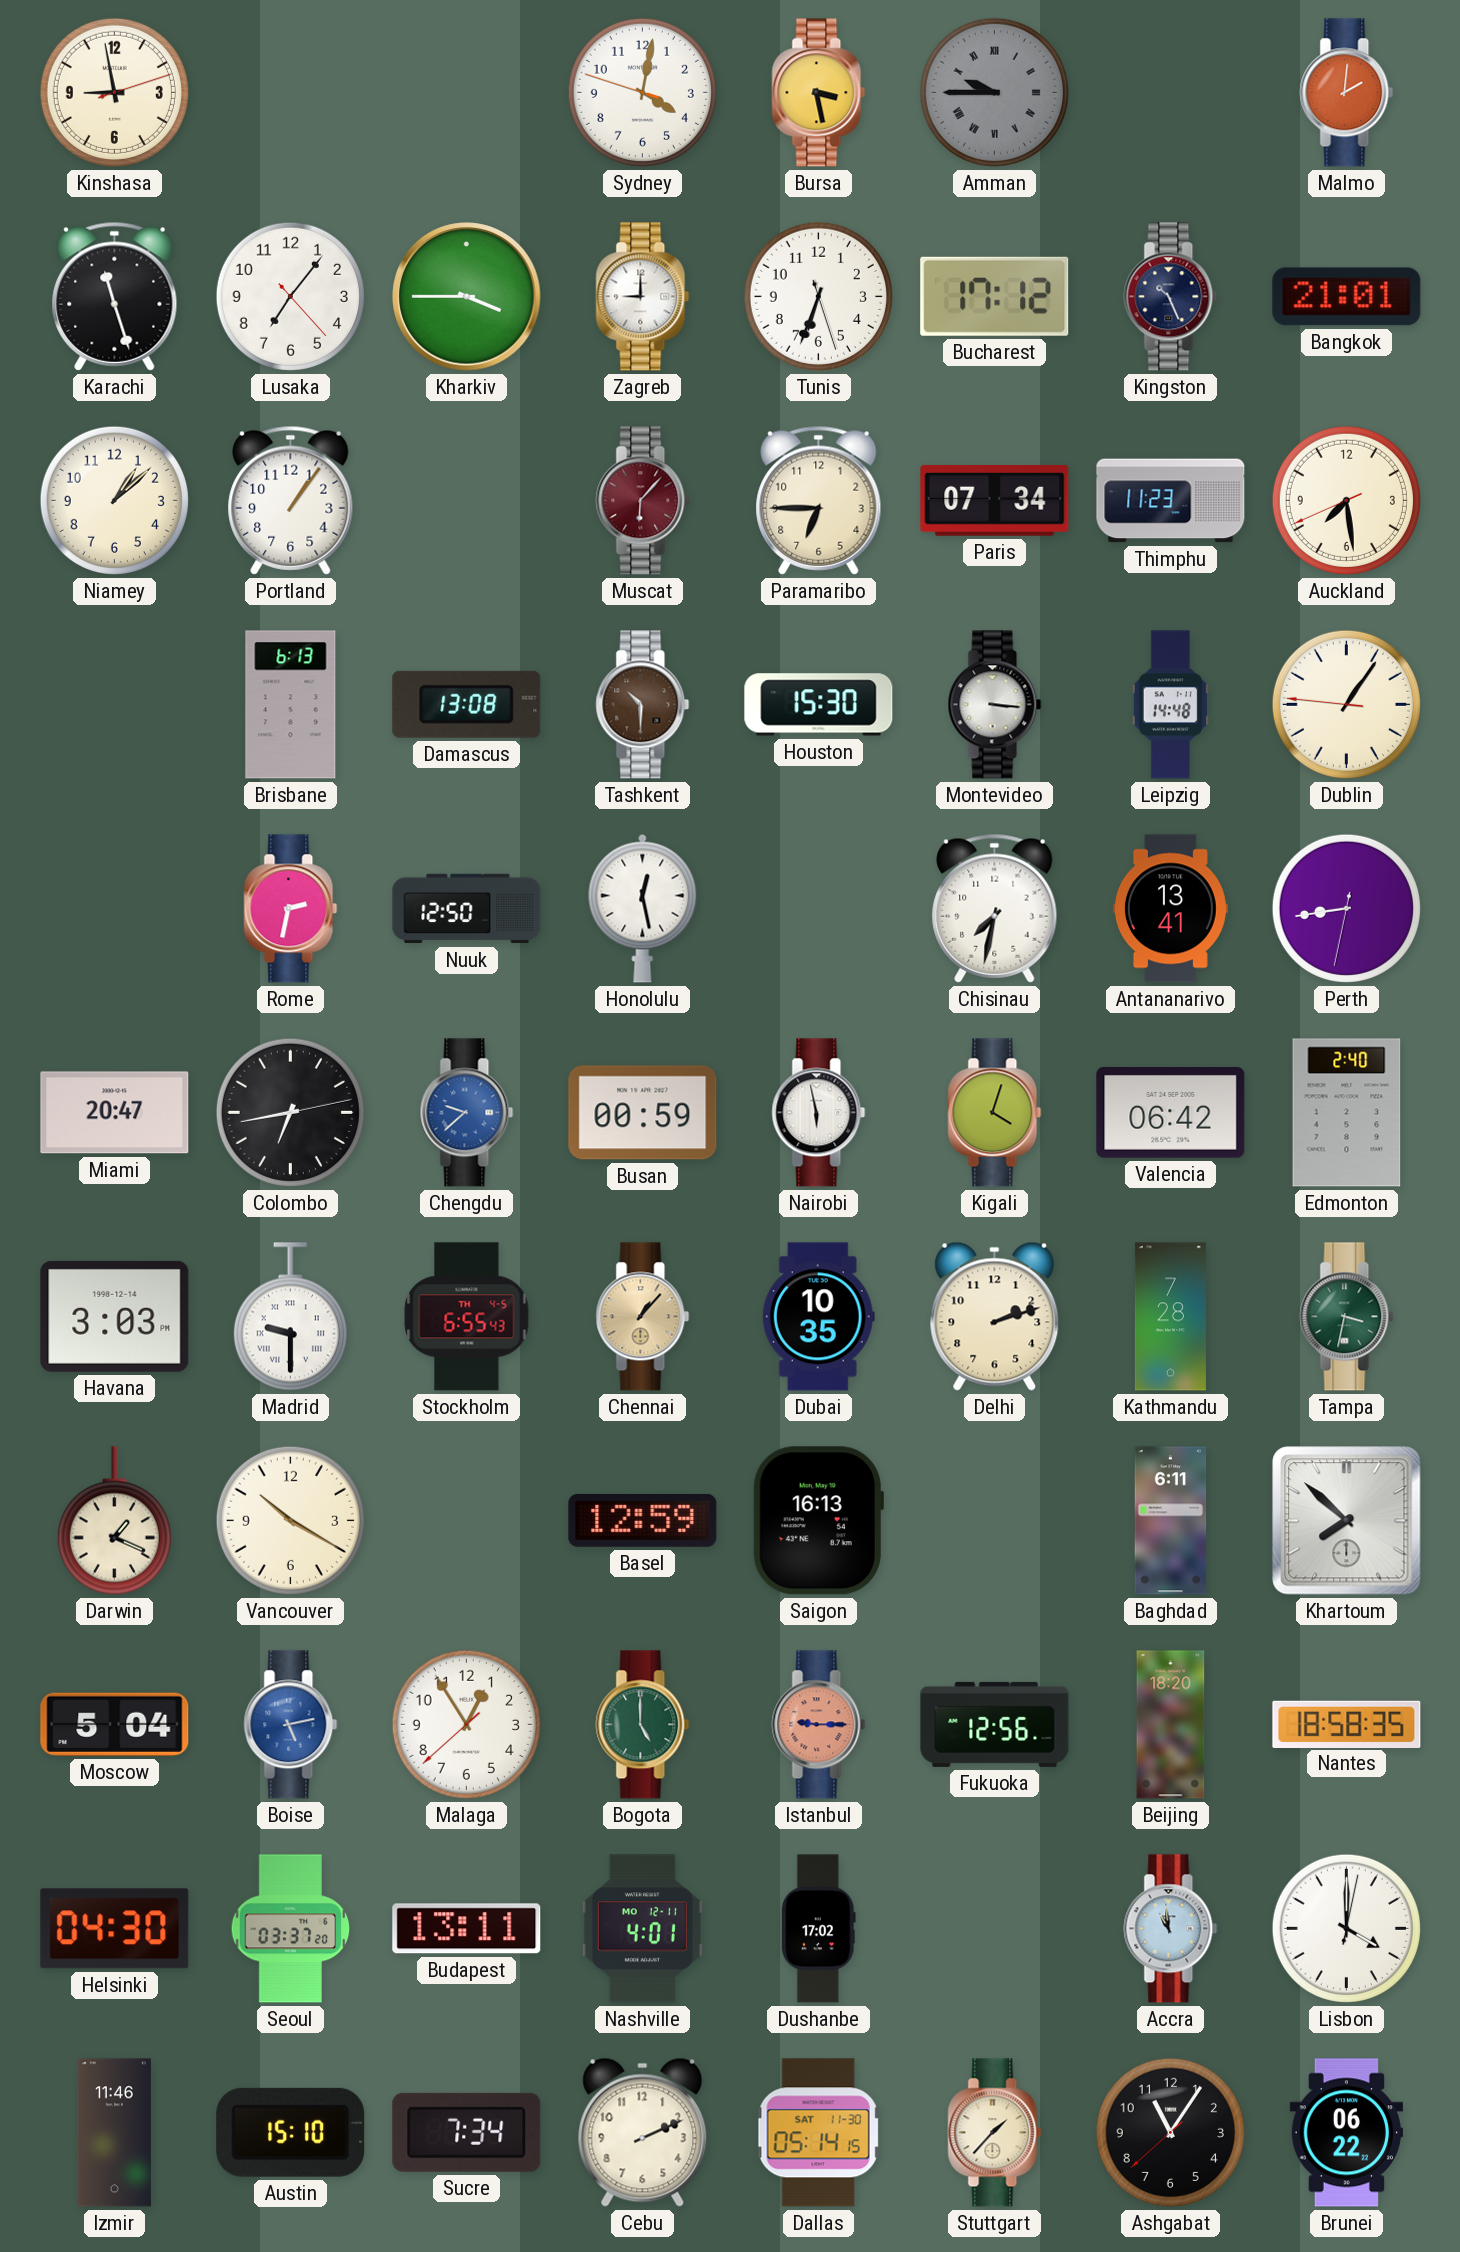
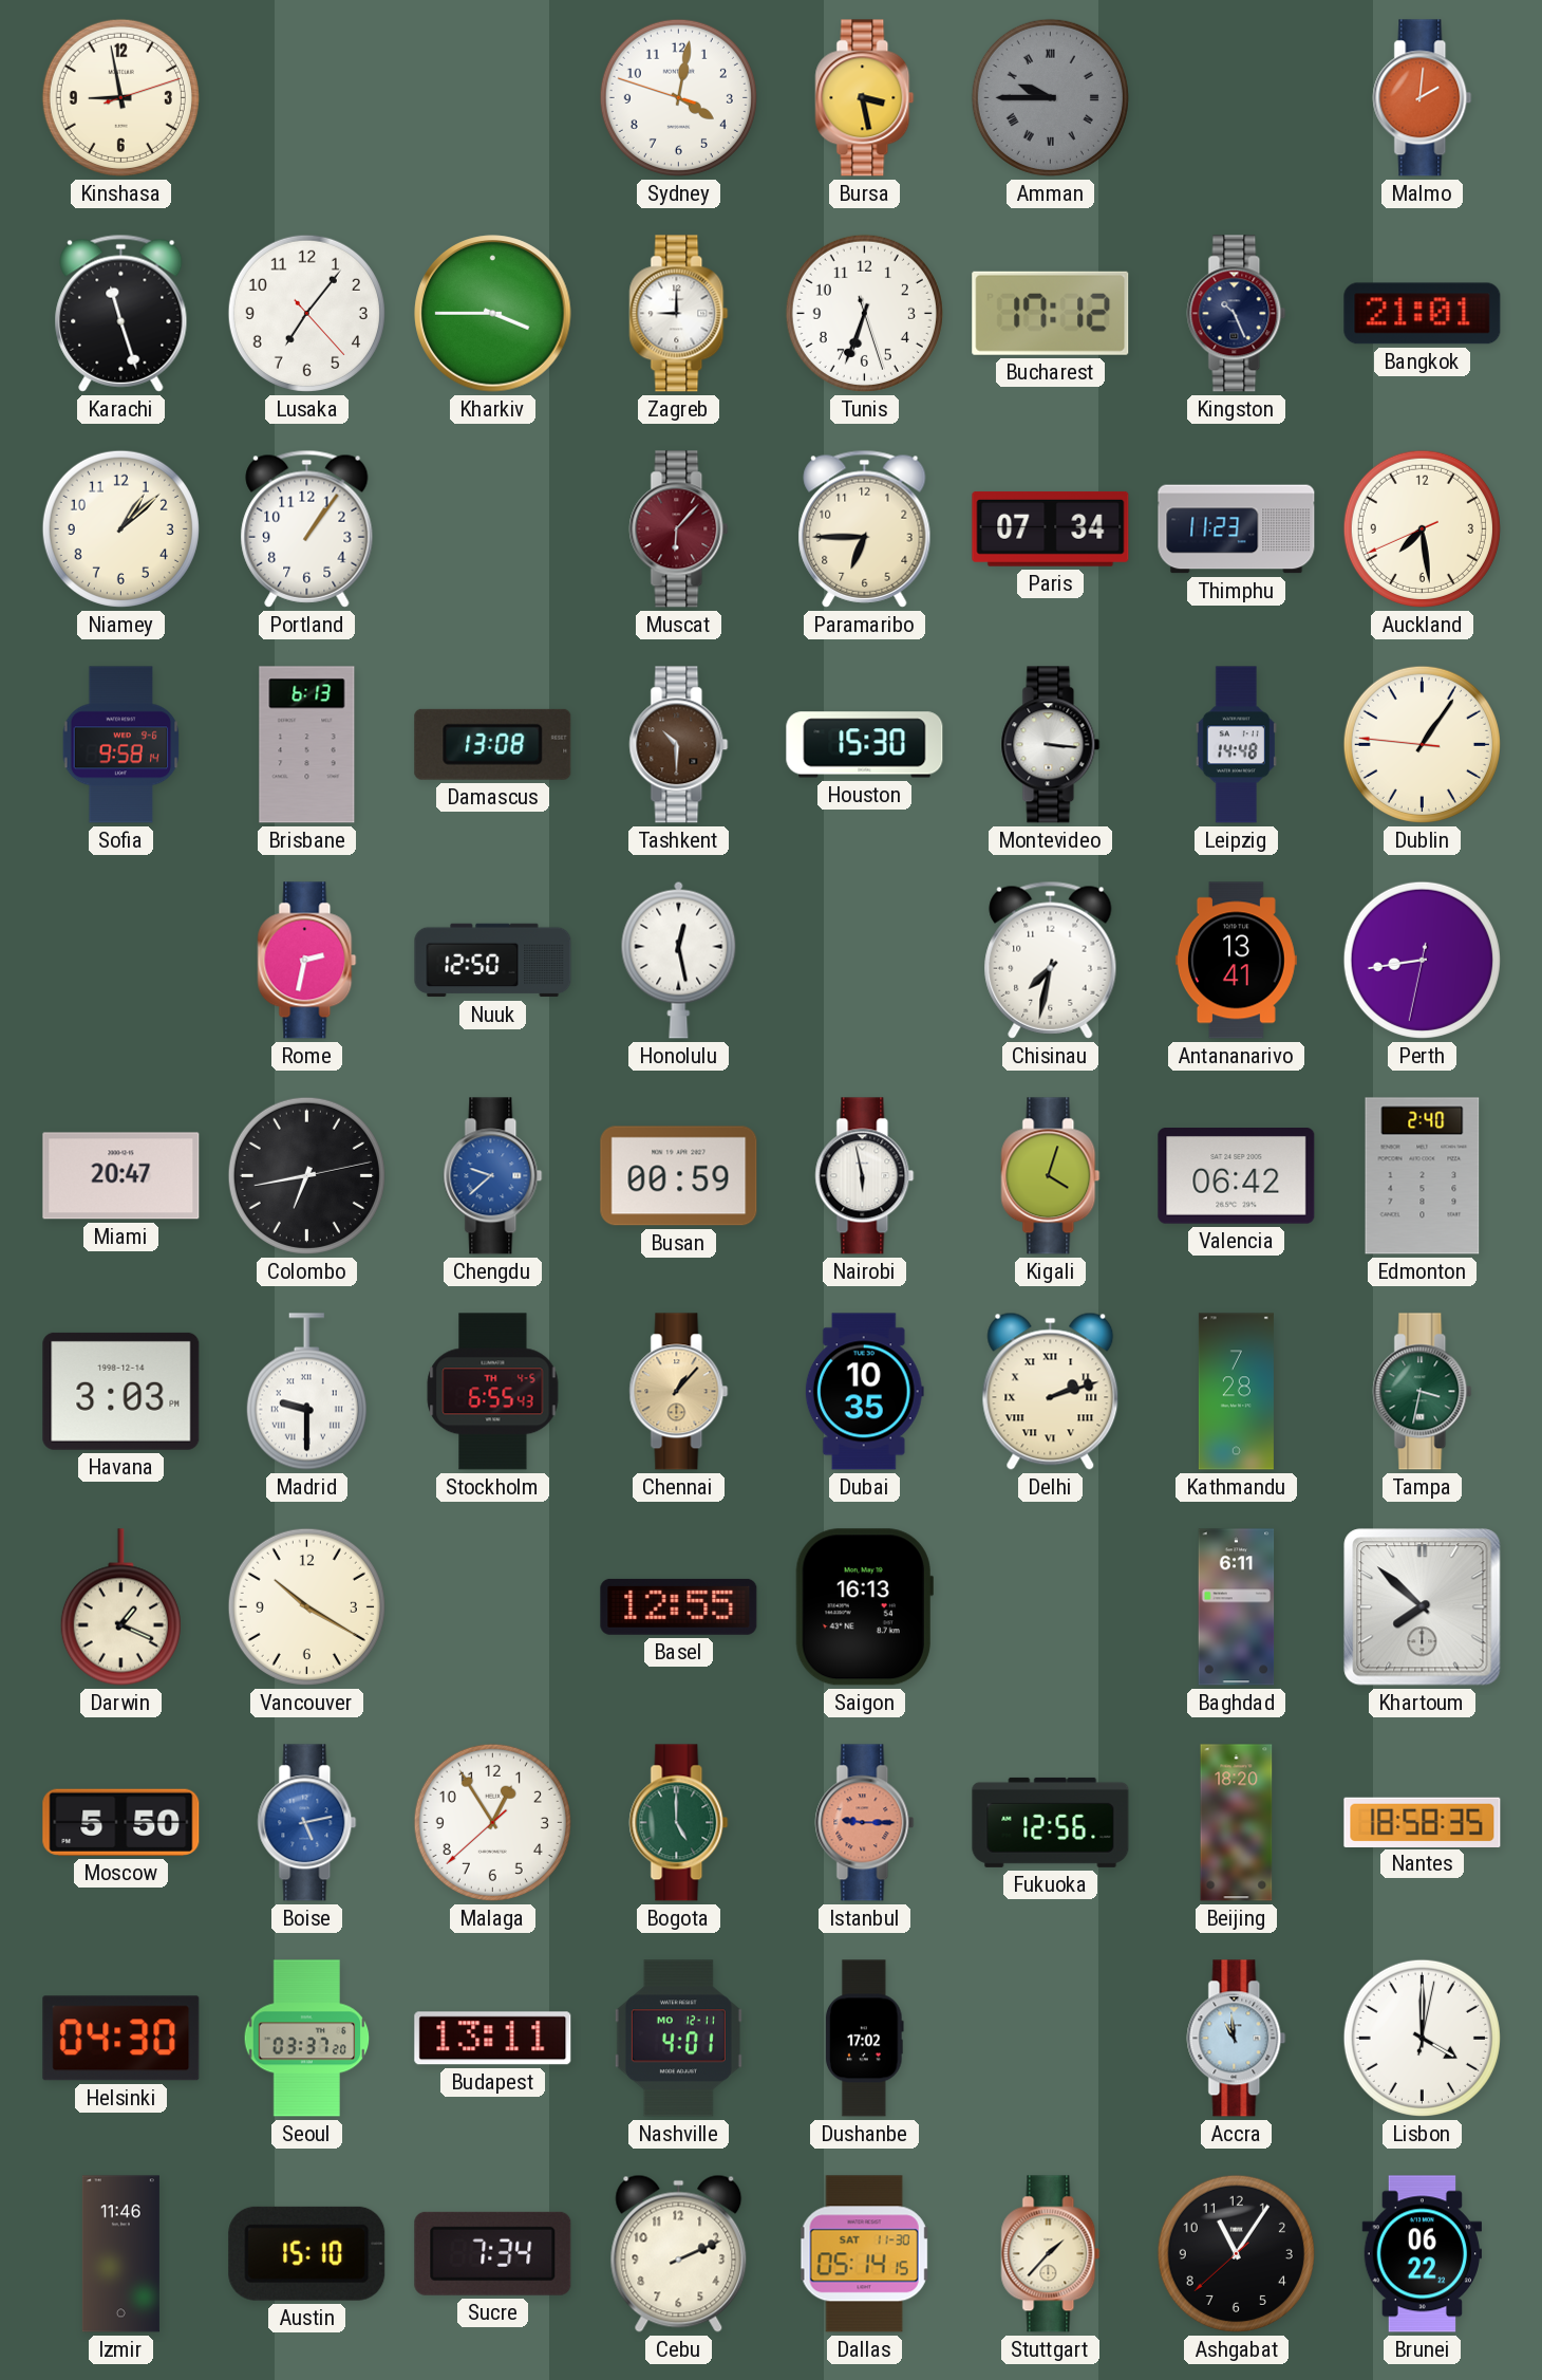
Sofia: none -> 9:58
Delhi numerals: Arabic -> Roman
Basel: 12:59 -> 12:55
Moscow: 5:04 -> 5:50
